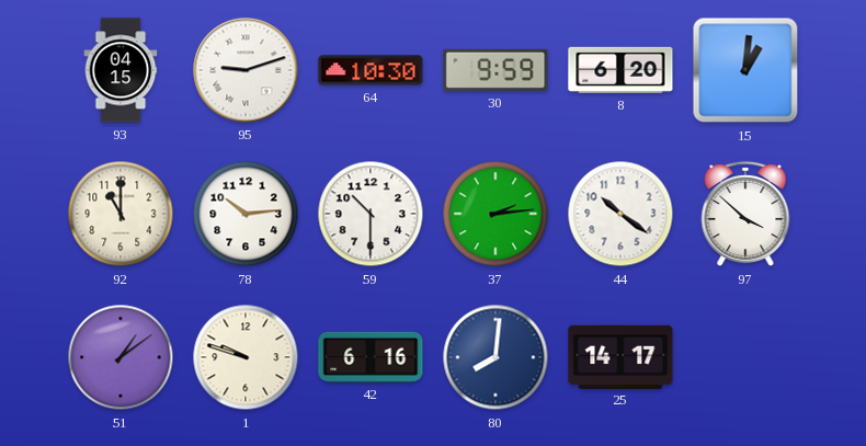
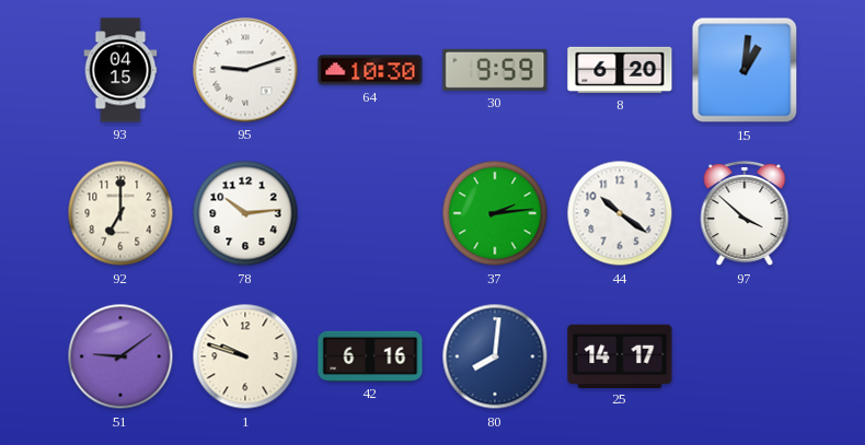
92: 11:00 -> 7:00
59: 10:30 -> none
51: 1:09 -> 9:09
